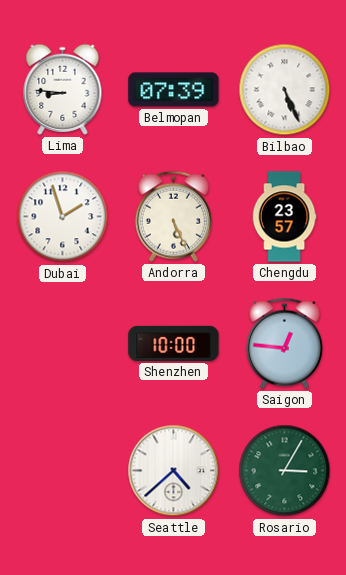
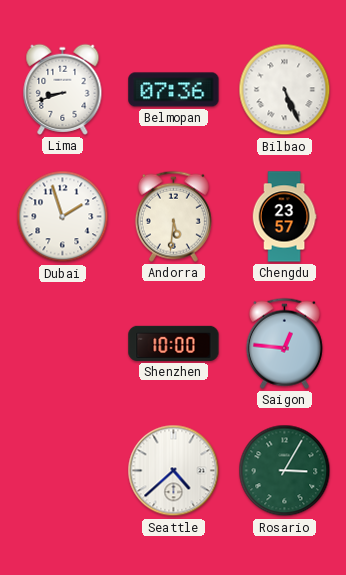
Lima: 8:46 -> 8:42
Belmopan: 07:39 -> 07:36
Andorra: 5:26 -> 5:31
